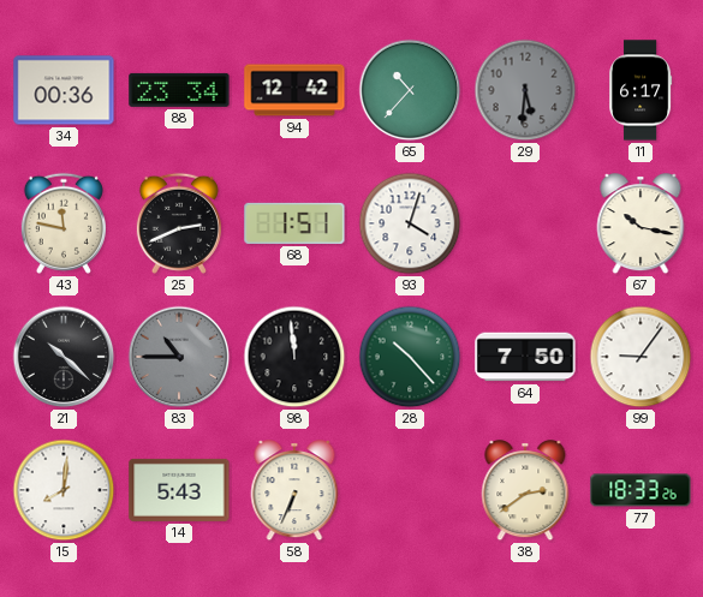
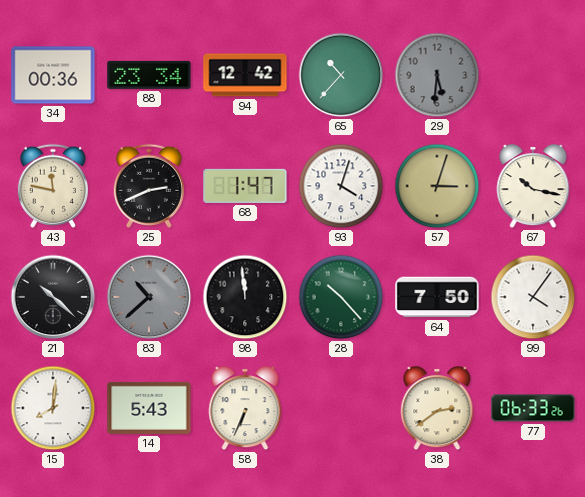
11: 6:17 -> none
68: 1:51 -> 1:47
57: none -> 3:03
83: 10:45 -> 10:38
99: 9:06 -> 4:06
77: 18:33 -> 06:33
